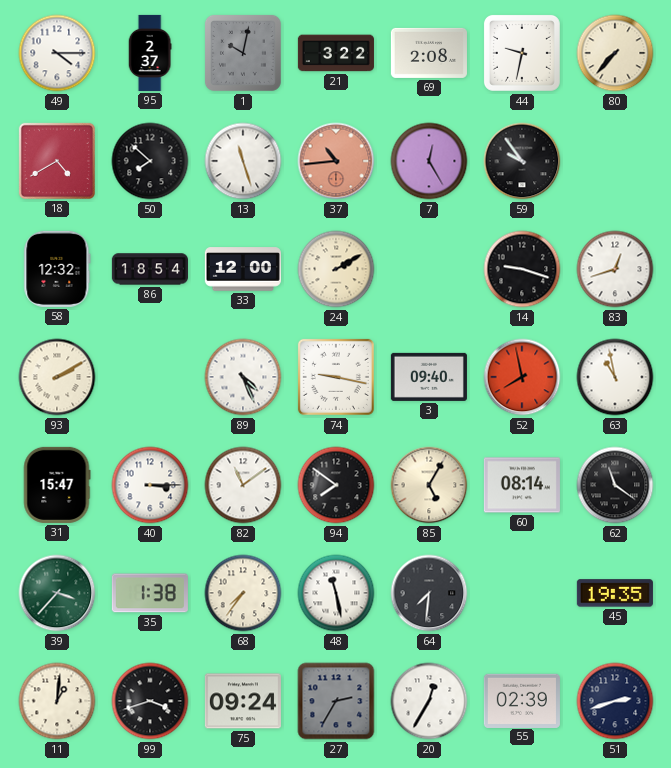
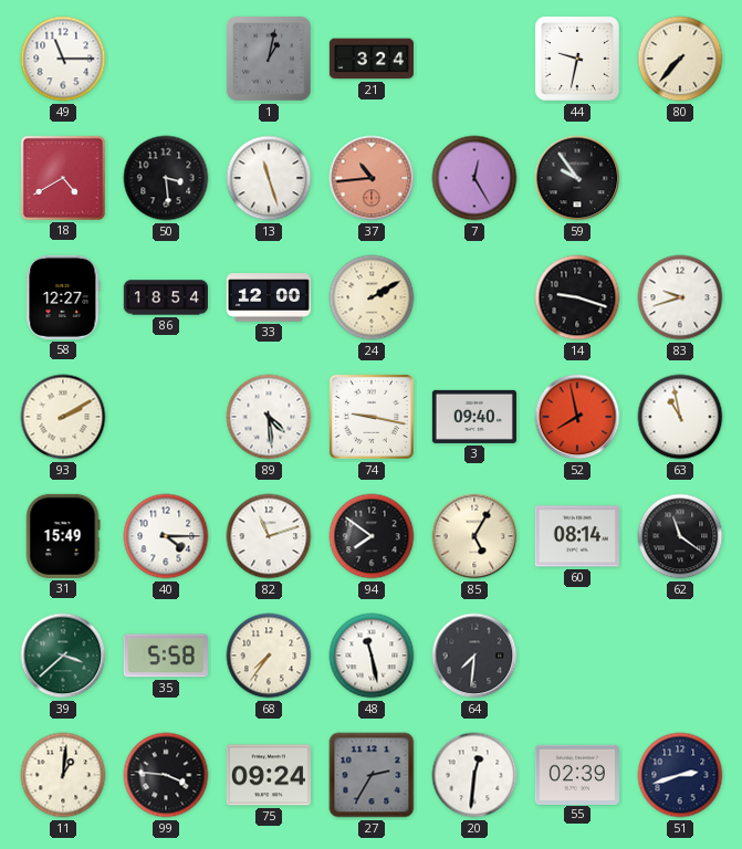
49: 4:15 -> 11:15
95: 2:37 -> none
1: 10:02 -> 1:02
21: 3:22 -> 3:24
69: 2:08 -> none
50: 7:52 -> 3:29
58: 12:32 -> 12:27
83: 12:42 -> 9:42
89: 4:26 -> 4:29
31: 15:47 -> 15:49
40: 3:15 -> 4:15
82: 11:09 -> 11:12
39: 3:37 -> 3:38
35: 1:38 -> 5:58
45: 19:35 -> none
99: 3:42 -> 3:46
20: 12:35 -> 12:31
